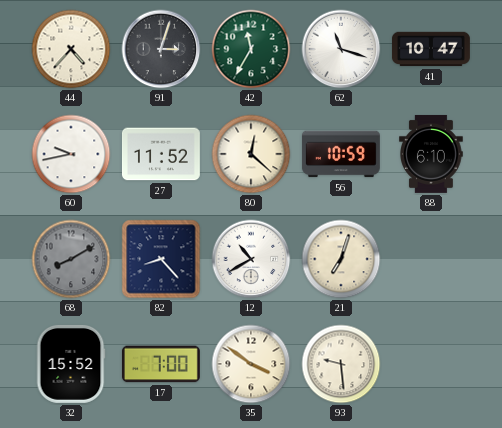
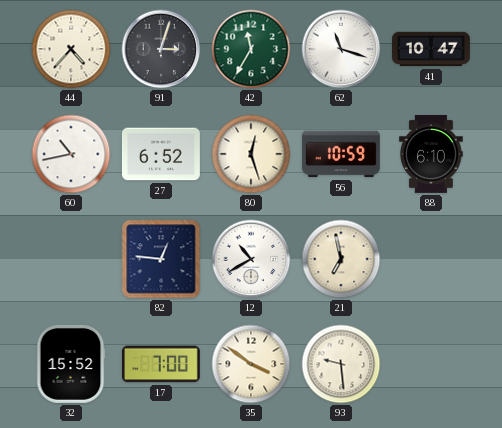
60: 9:43 -> 10:43
27: 11:52 -> 6:52
80: 12:22 -> 12:27
68: 8:10 -> none
82: 8:23 -> 12:46
21: 7:03 -> 6:58
